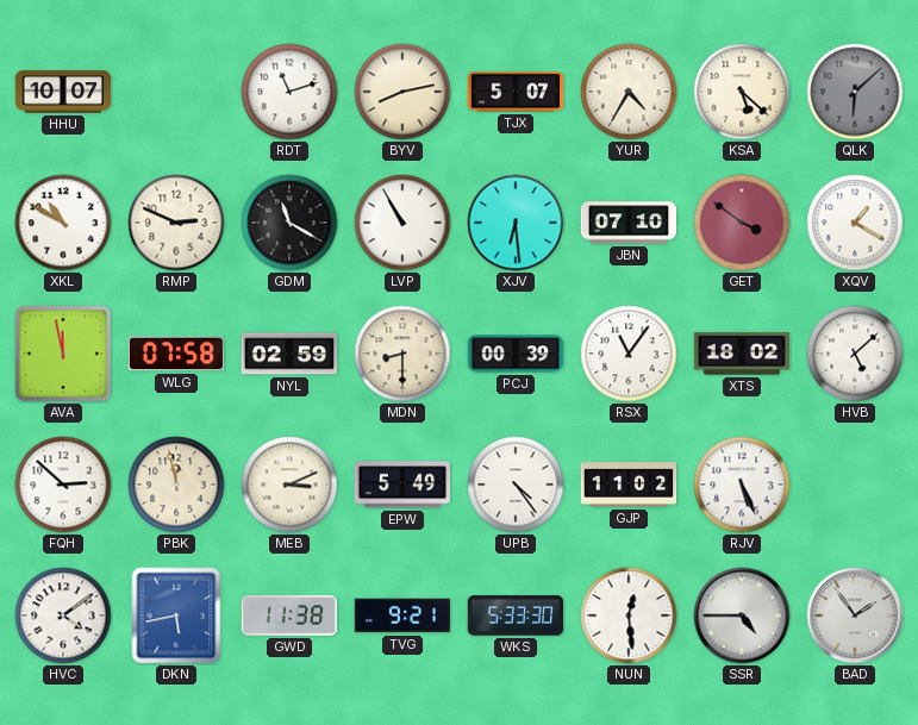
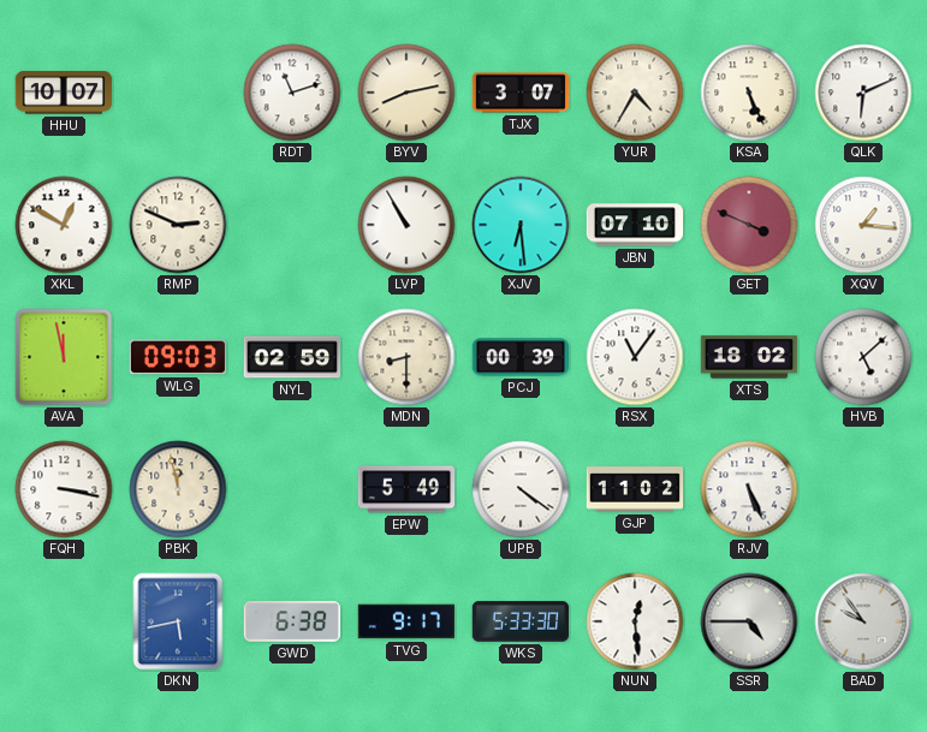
TJX: 5:07 -> 3:07
KSA: 5:22 -> 5:26
QLK: 6:08 -> 6:11
QLK dial: grey -> white
XKL: 10:50 -> 12:50
GDM: 11:20 -> none
GET: 3:51 -> 3:49
XQV: 1:20 -> 1:16
WLG: 07:58 -> 09:03
FQH: 2:52 -> 3:17
MEB: 3:11 -> none
UPB: 4:24 -> 4:21
HVC: 4:09 -> none
GWD: 11:38 -> 6:38
TVG: 9:21 -> 9:17
BAD: 1:54 -> 9:54
